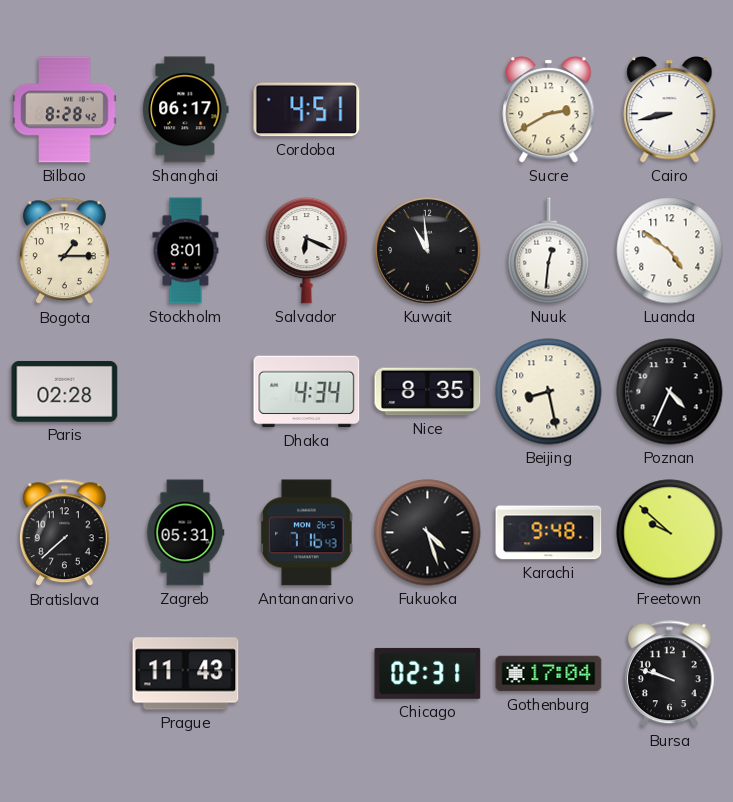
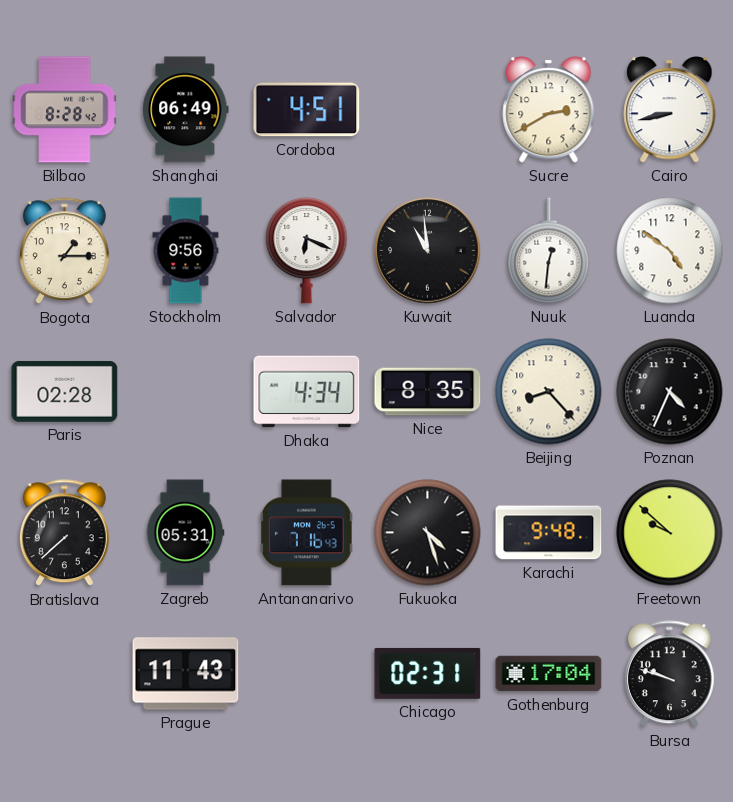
Shanghai: 06:17 -> 06:49
Stockholm: 8:01 -> 9:56
Beijing: 8:28 -> 8:23
